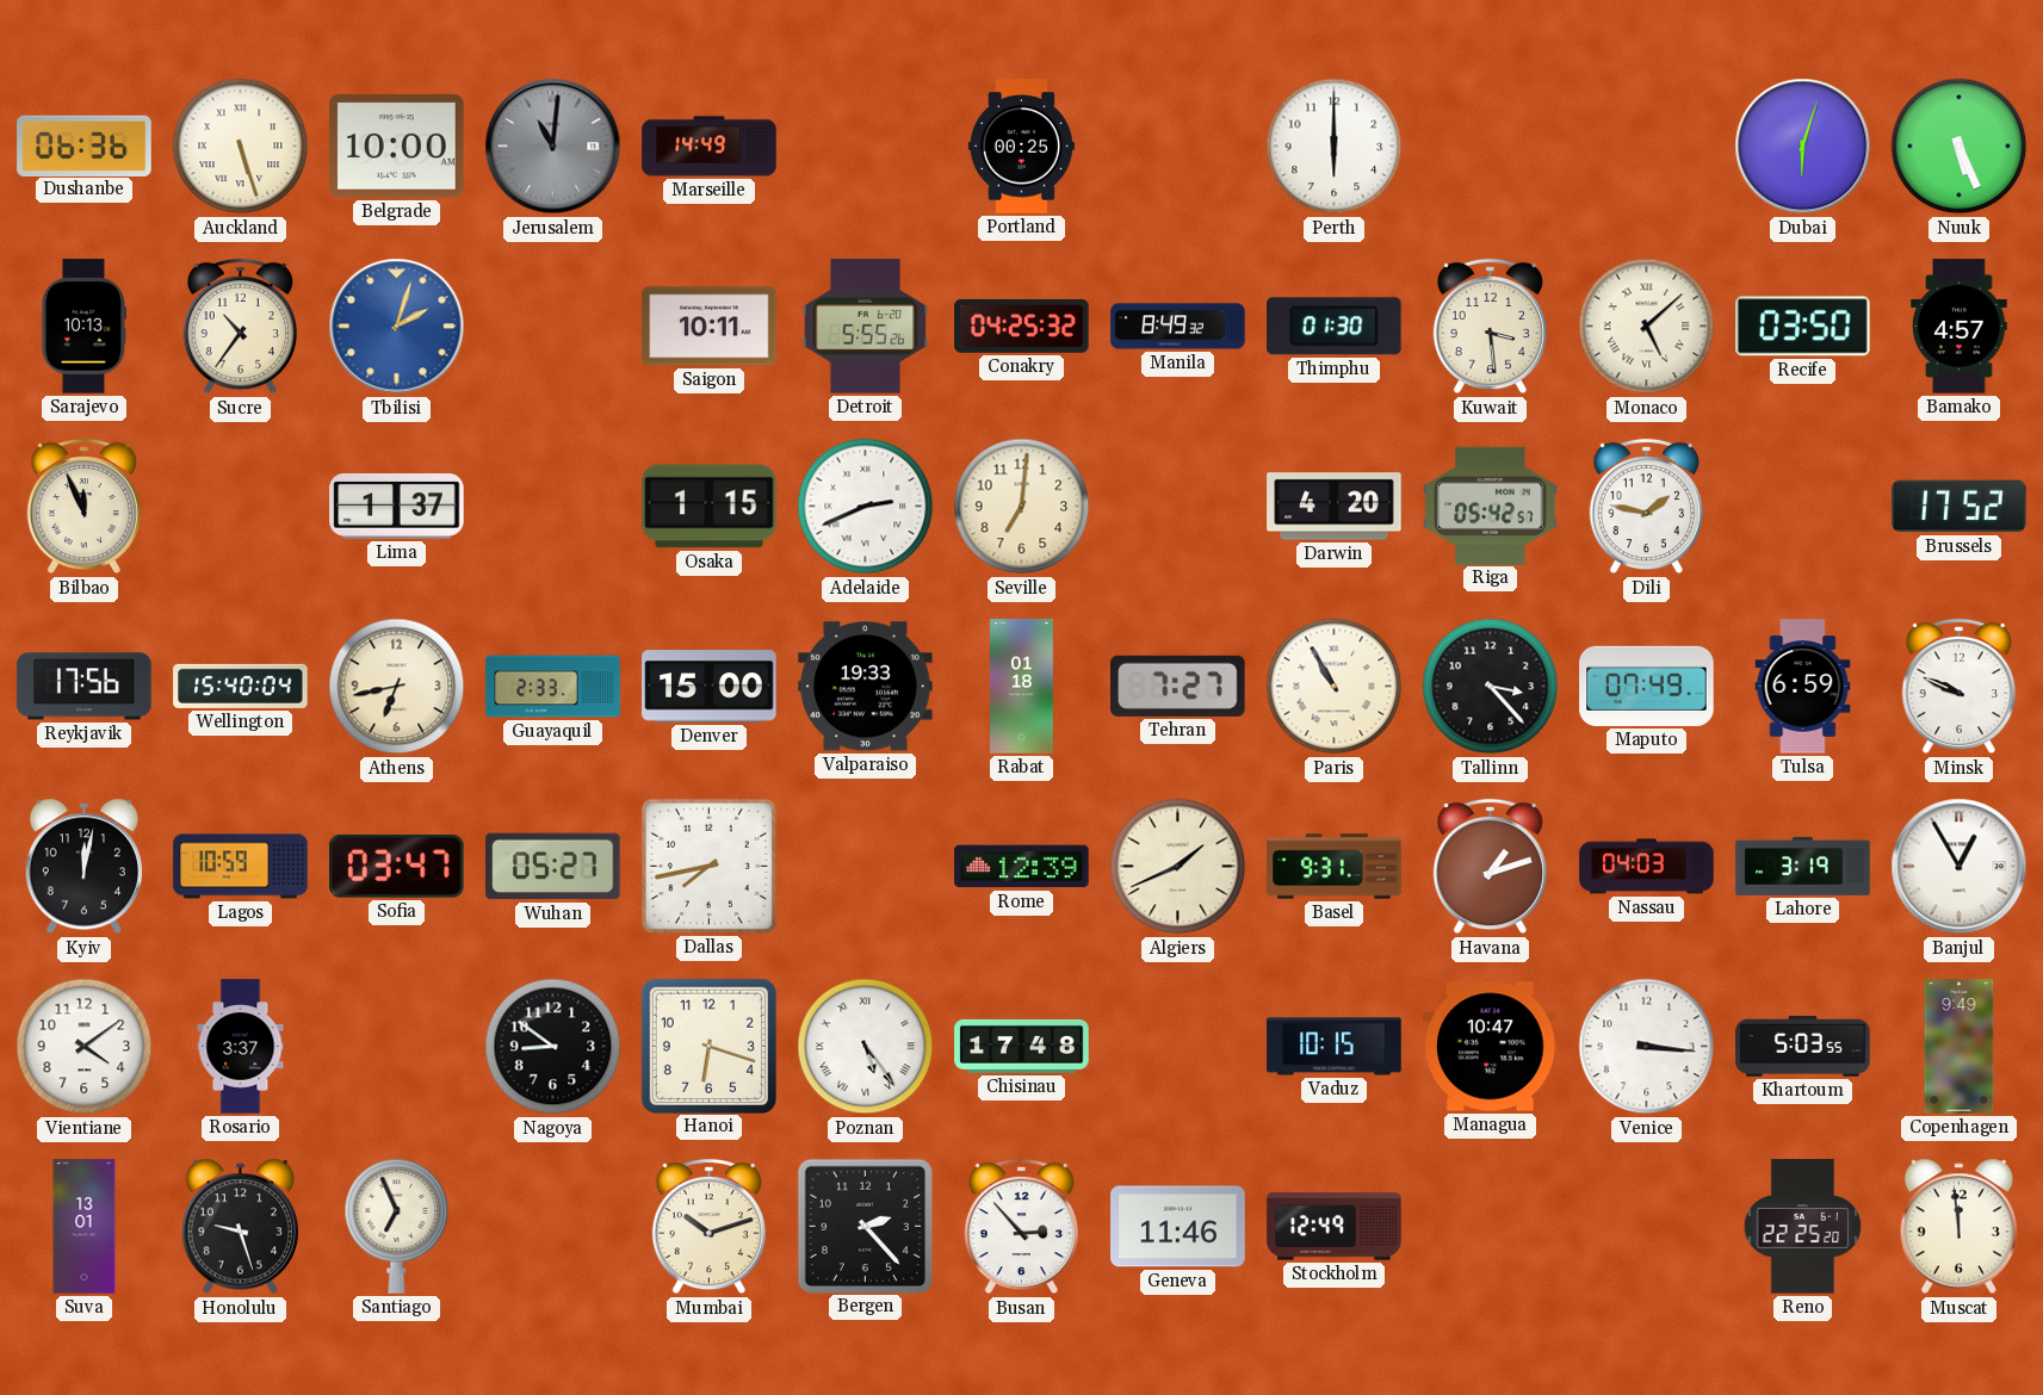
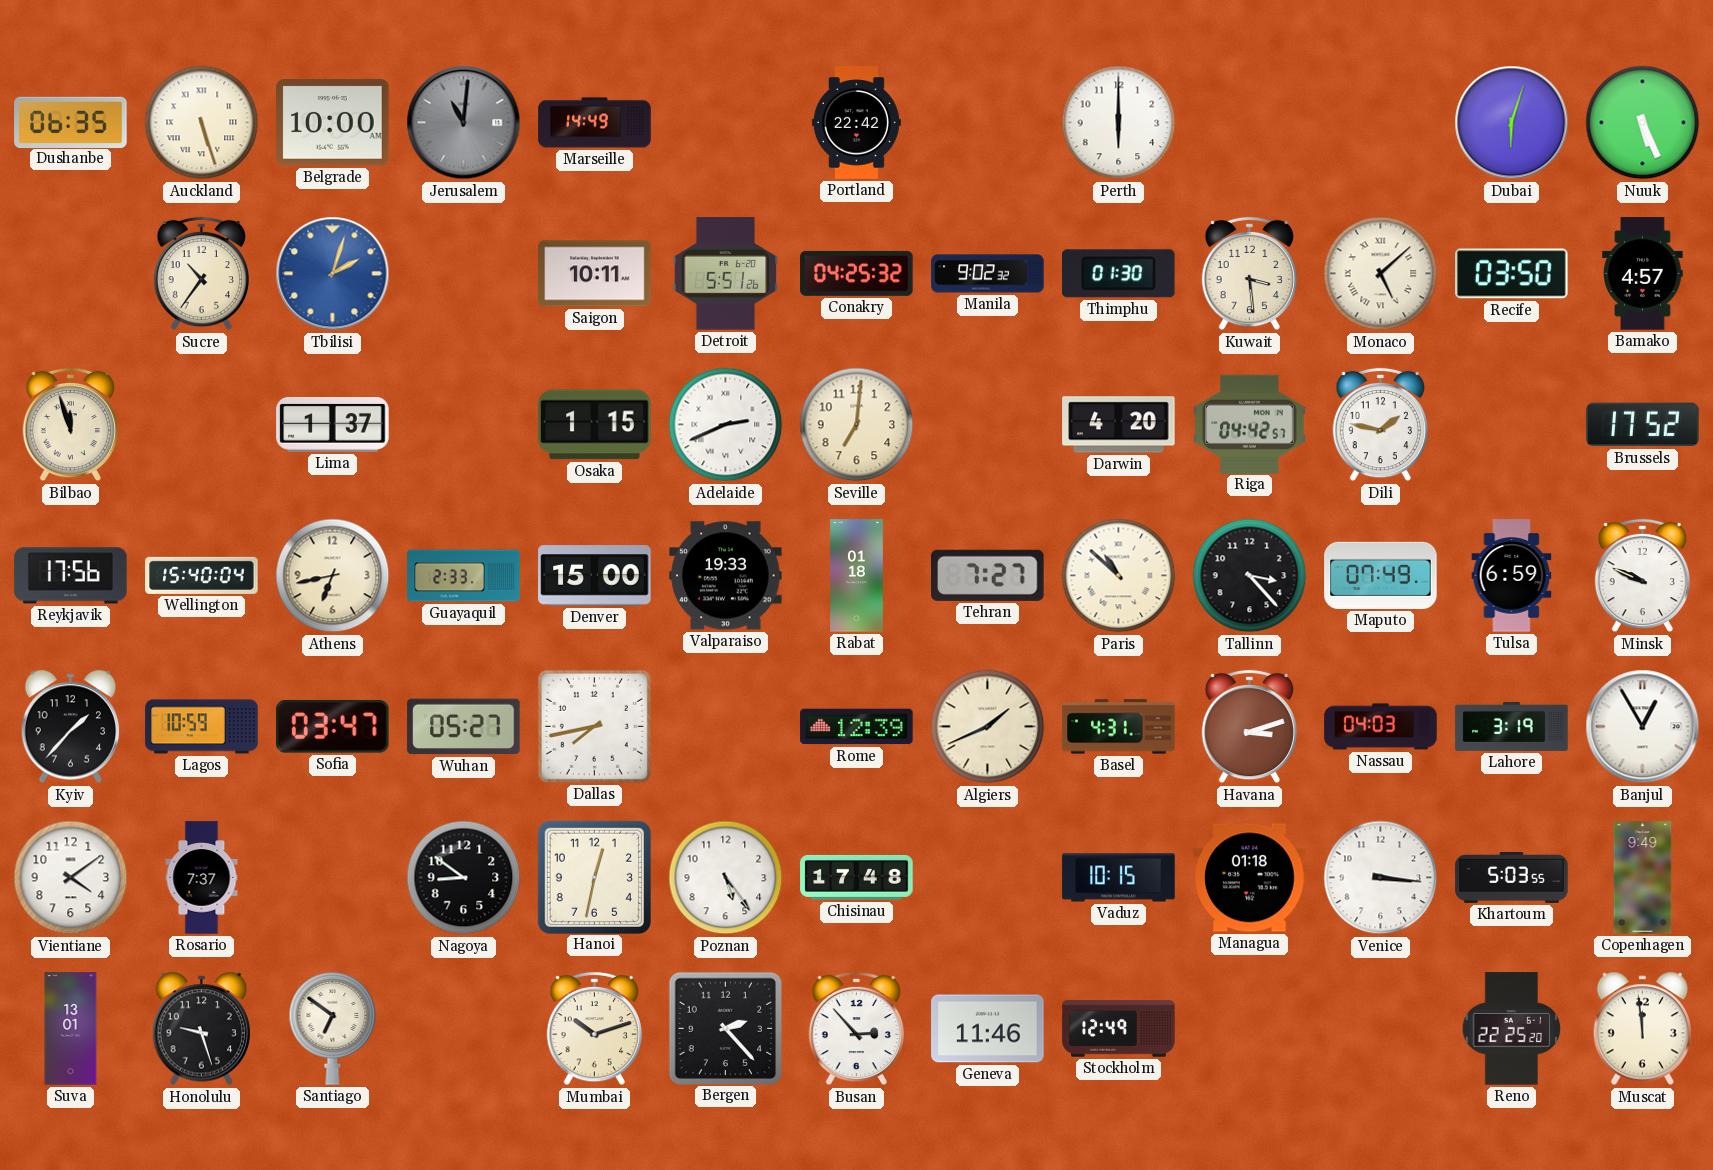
Dushanbe: 06:36 -> 06:35
Portland: 00:25 -> 22:42
Sarajevo: 10:13 -> none
Detroit: 5:55 -> 5:51
Manila: 8:49 -> 9:02
Bilbao: 11:56 -> 11:57
Riga: 05:42 -> 04:42
Paris: 10:55 -> 10:52
Kyiv: 12:02 -> 1:37
Basel: 9:31 -> 4:31
Havana: 1:12 -> 3:12
Rosario: 3:37 -> 7:37
Hanoi: 6:18 -> 12:32
Poznan numerals: Roman -> Arabic
Managua: 10:47 -> 01:18
Santiago: 6:56 -> 6:51
